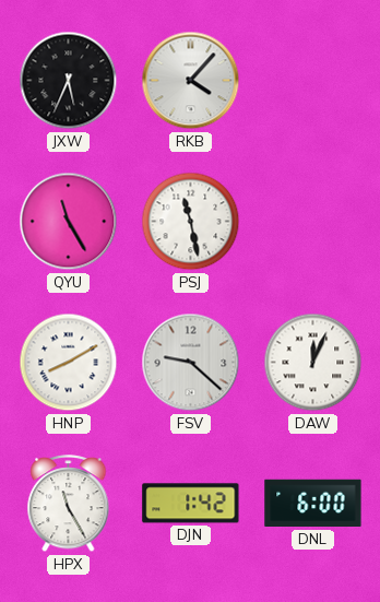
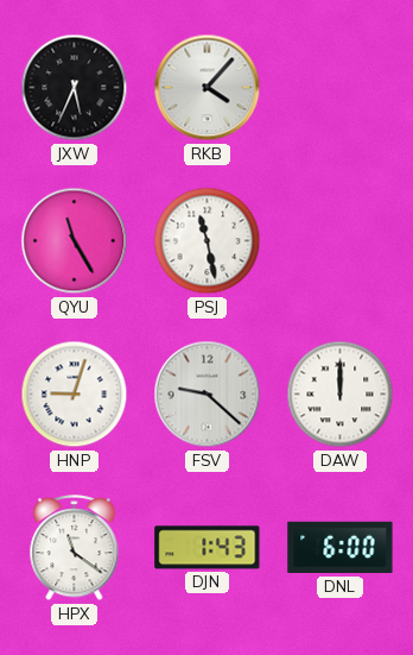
HNP: 8:10 -> 9:03
DAW: 12:04 -> 12:00
HPX: 11:25 -> 11:21
DJN: 1:42 -> 1:43
